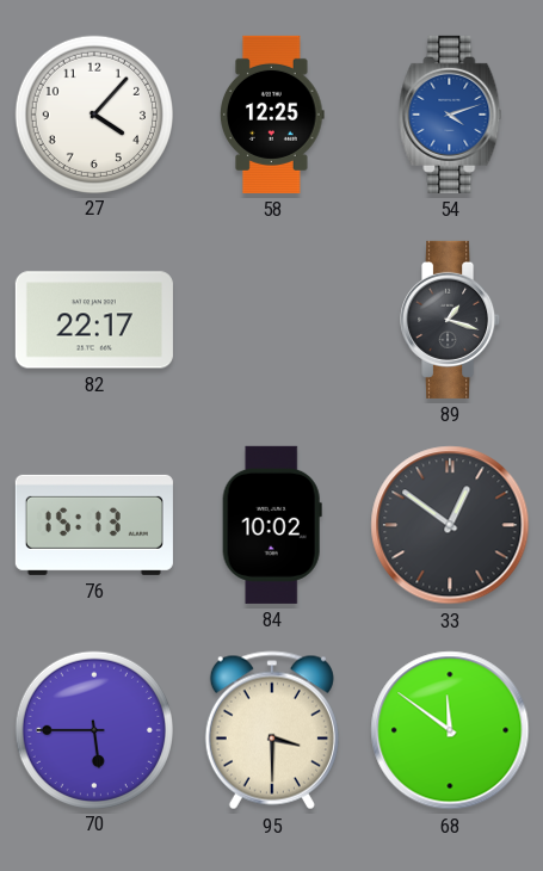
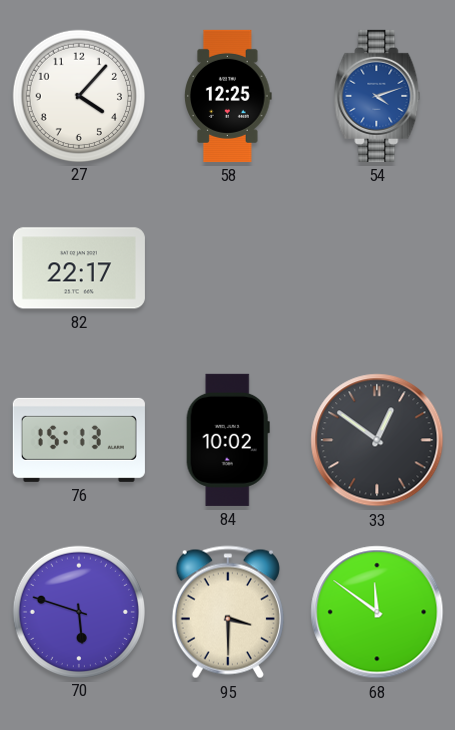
89: 1:18 -> none
70: 5:45 -> 5:48
